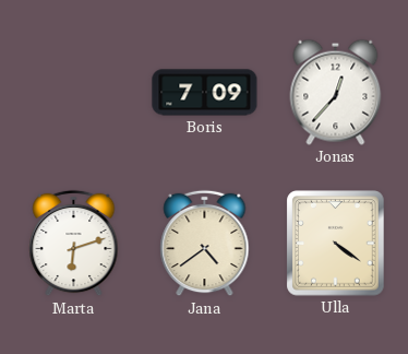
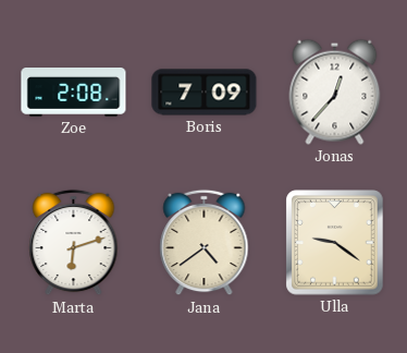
Zoe: none -> 2:08
Ulla: 4:21 -> 9:21
